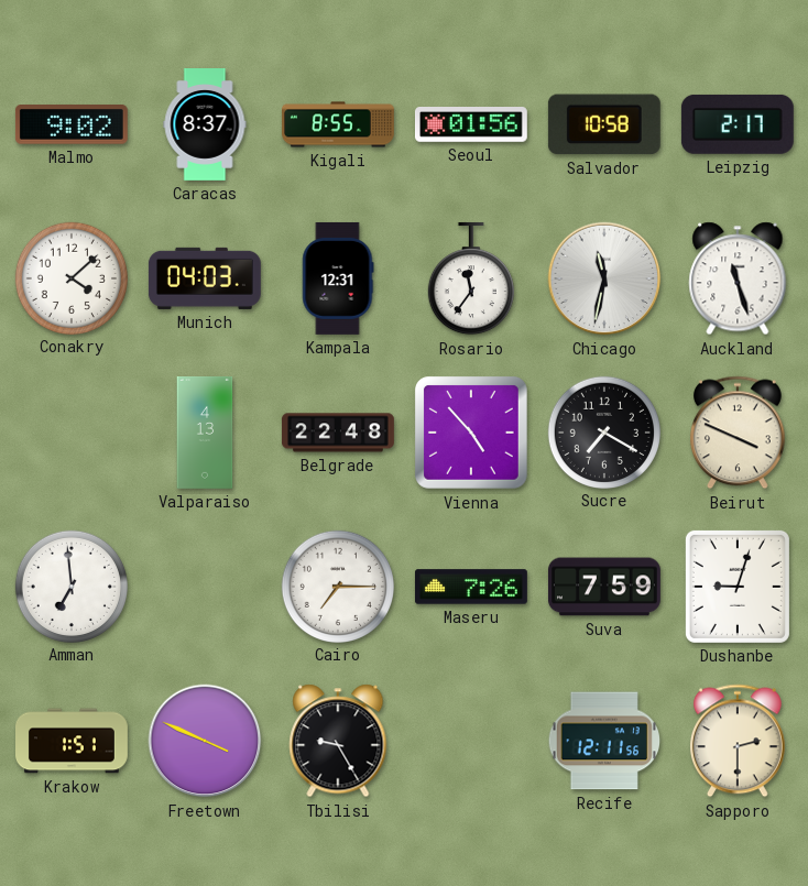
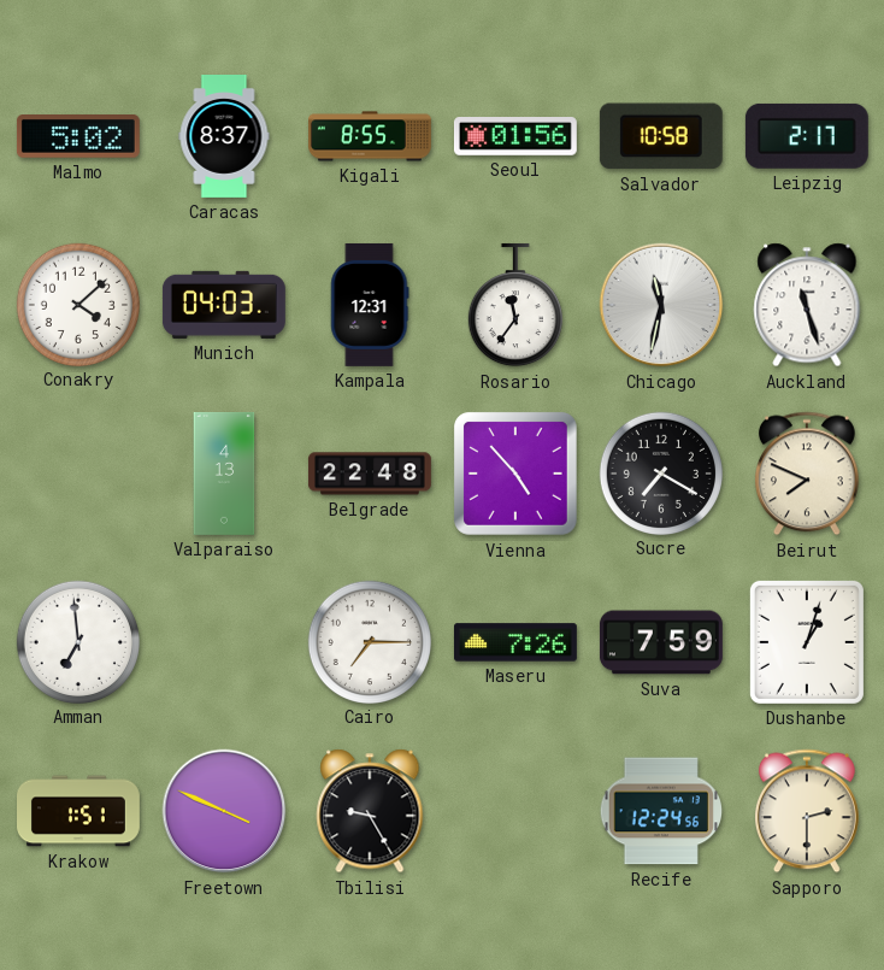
Malmo: 9:02 -> 5:02
Beirut: 3:49 -> 7:49
Dushanbe: 9:03 -> 1:03
Recife: 12:11 -> 12:24
